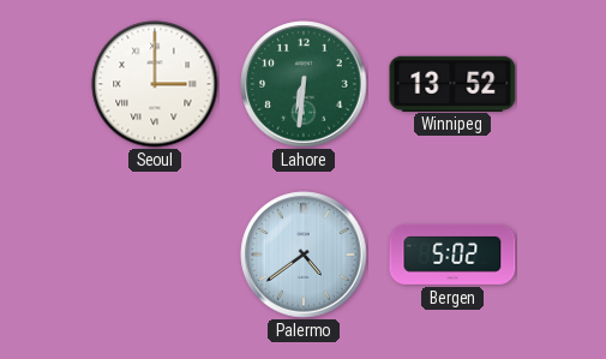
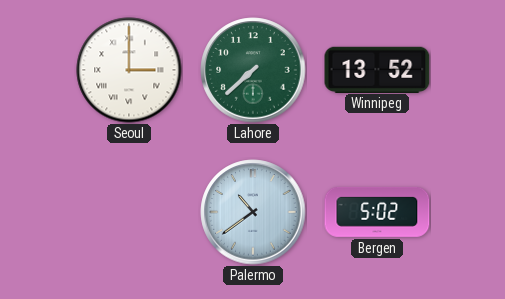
Lahore: 6:31 -> 7:38
Palermo: 4:39 -> 10:39
